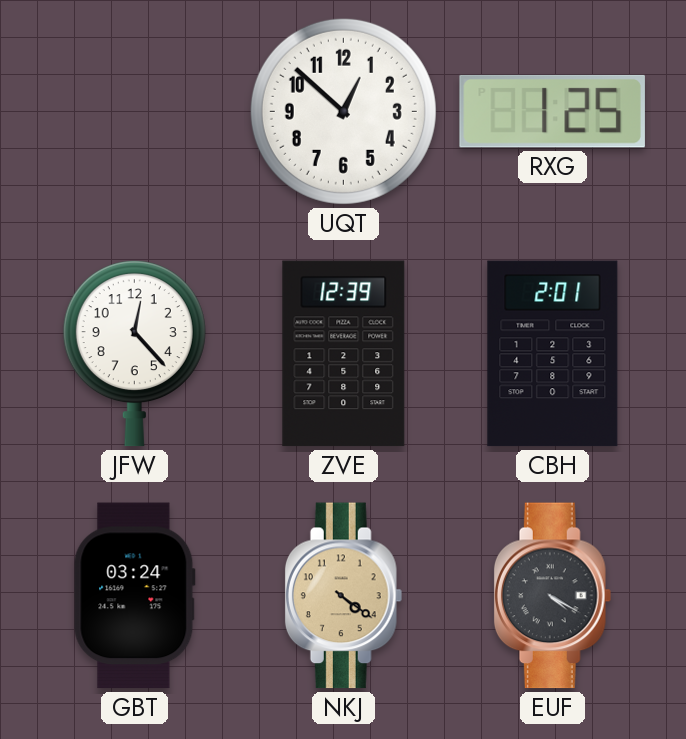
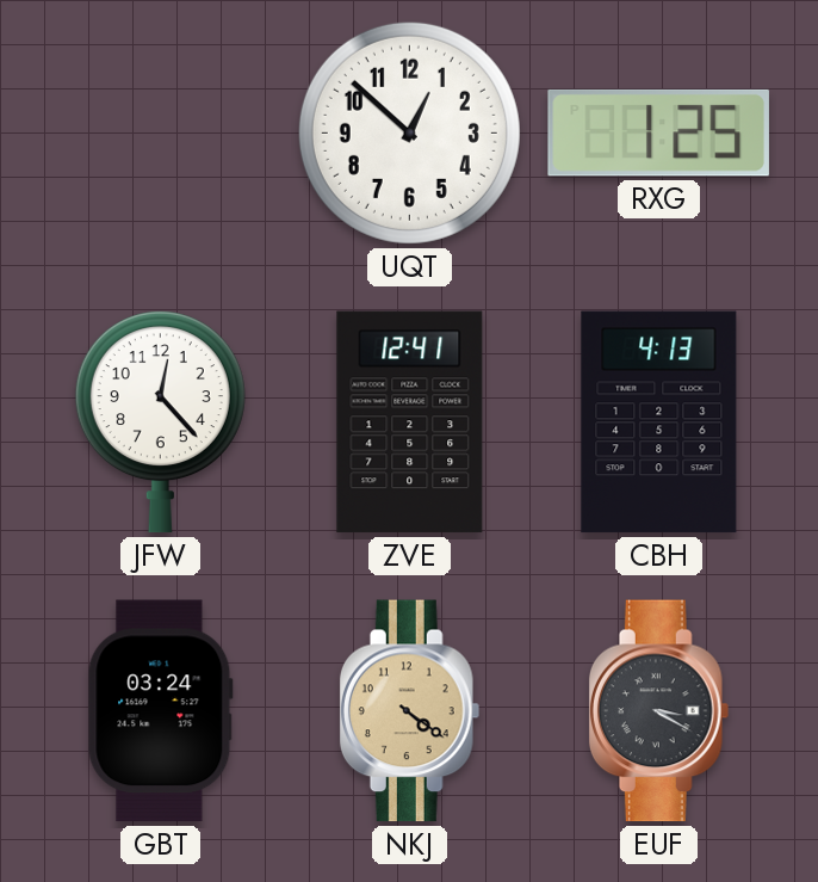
ZVE: 12:39 -> 12:41
CBH: 2:01 -> 4:13
EUF: 4:20 -> 3:20
